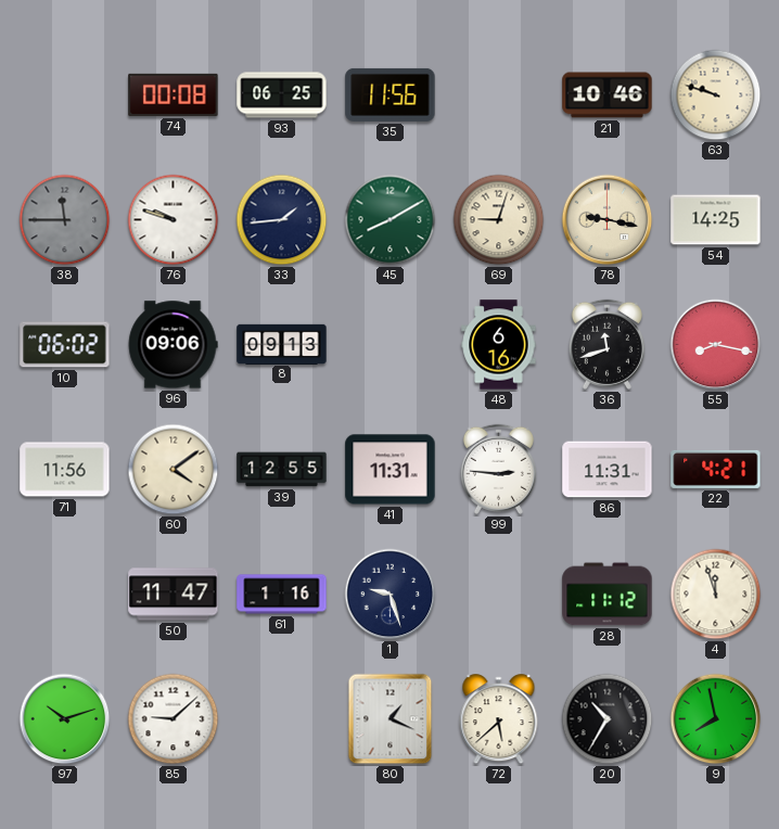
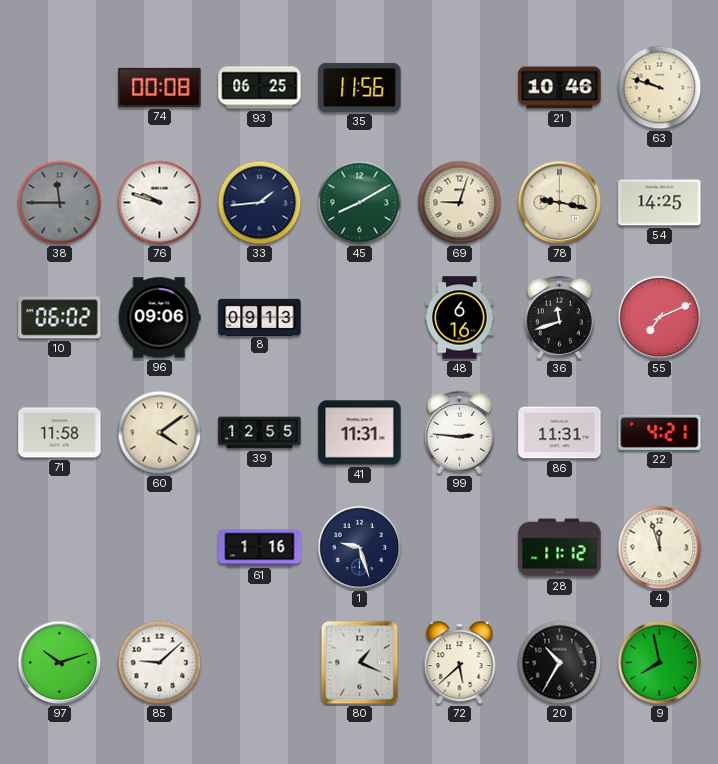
55: 8:17 -> 7:11
71: 11:56 -> 11:58
50: 11:47 -> none
